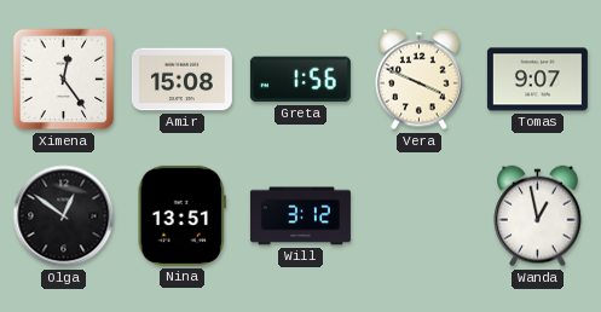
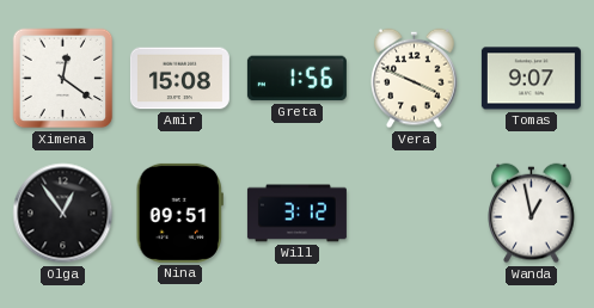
Ximena: 12:24 -> 12:21
Olga: 12:51 -> 12:54
Nina: 13:51 -> 09:51
